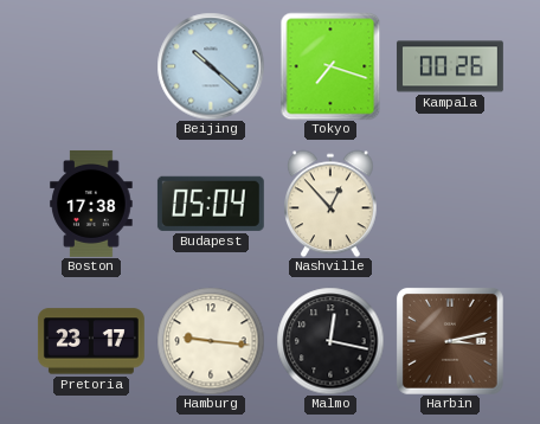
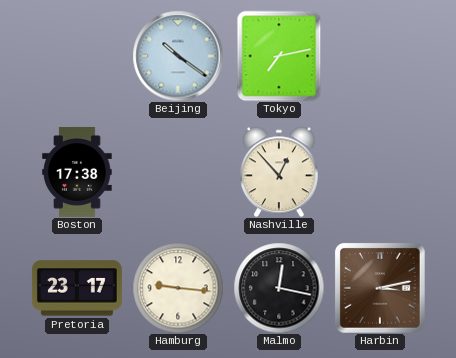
Beijing: 10:22 -> 10:21
Tokyo: 7:18 -> 7:13
Kampala: 00:26 -> none
Budapest: 05:04 -> none
